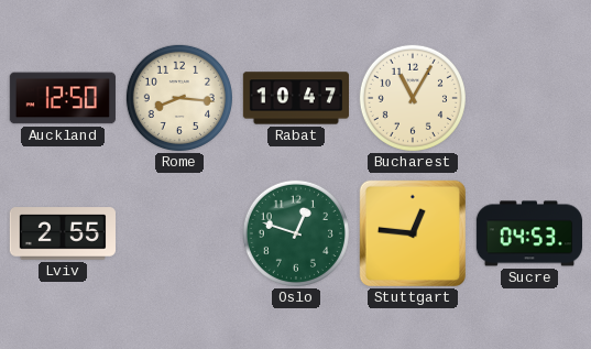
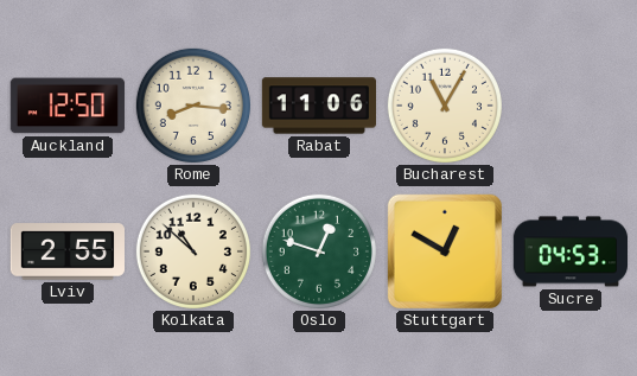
Rabat: 10:47 -> 11:06
Kolkata: none -> 10:52
Stuttgart: 12:46 -> 12:50
